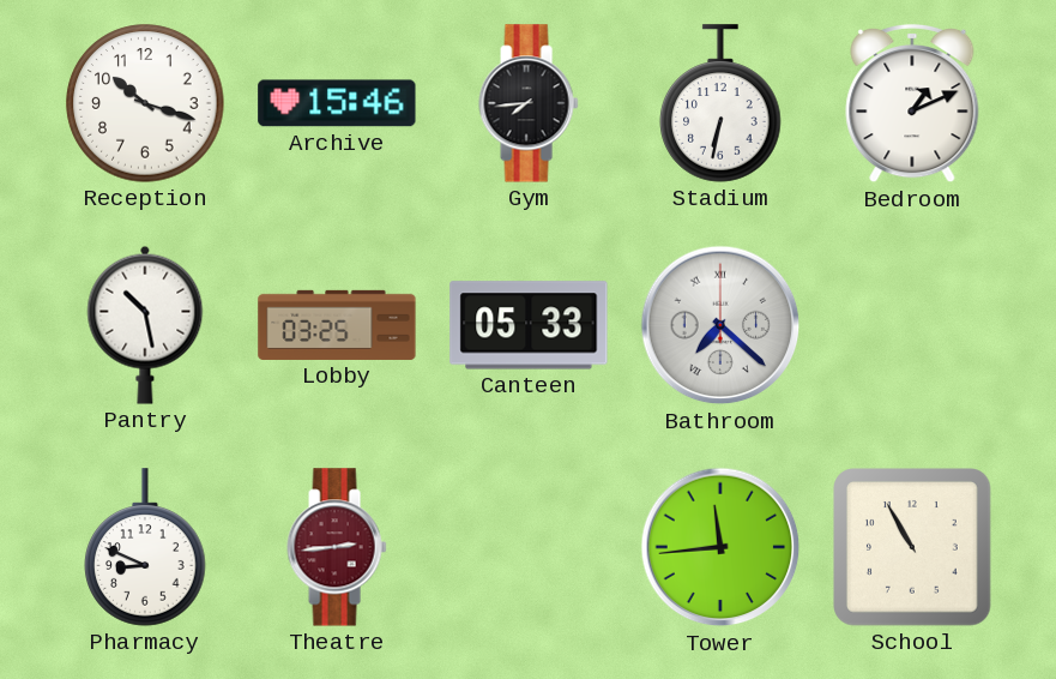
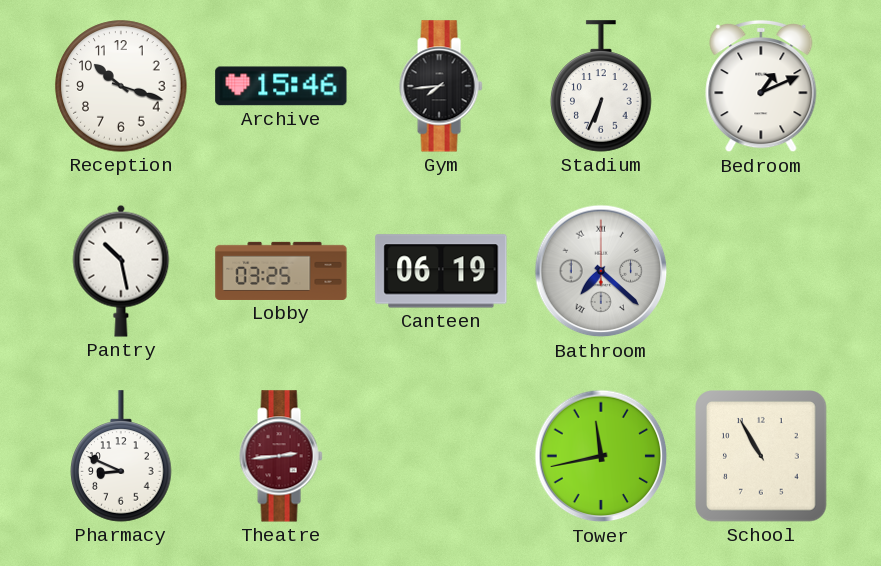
Stadium: 6:32 -> 6:34
Canteen: 05:33 -> 06:19
Tower: 11:44 -> 11:43
